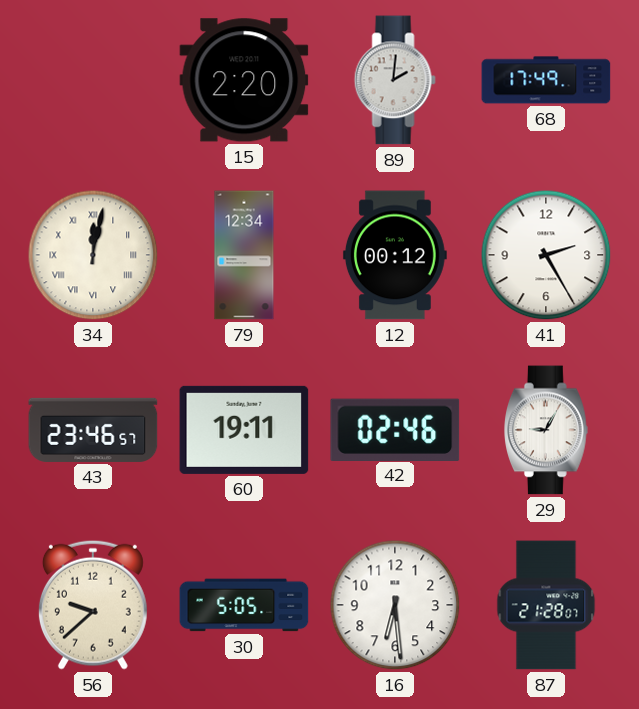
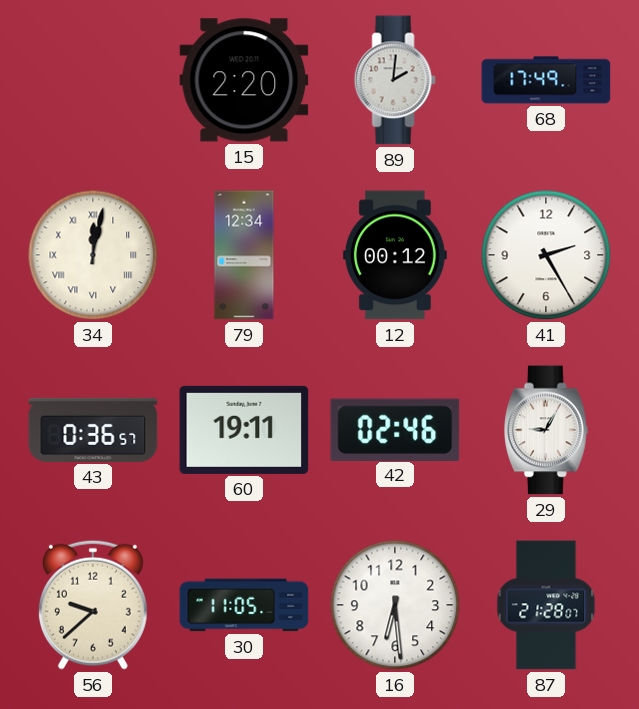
43: 23:46 -> 0:36
30: 5:05 -> 11:05
